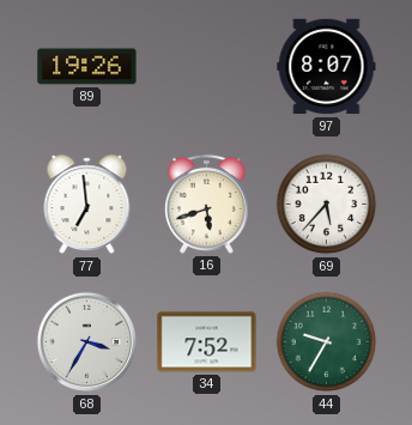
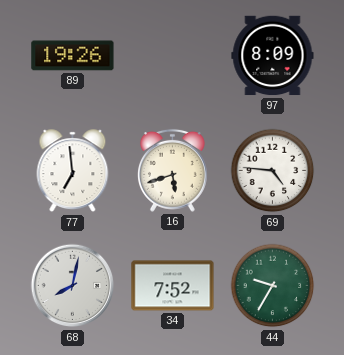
97: 8:07 -> 8:09
69: 5:37 -> 4:46
68: 3:35 -> 8:02
